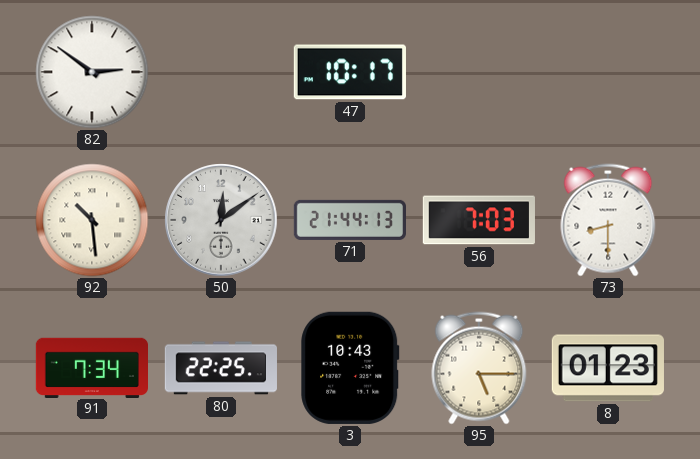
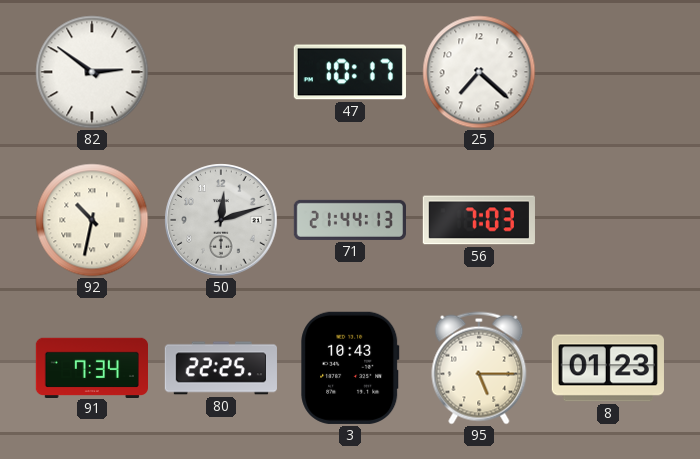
25: none -> 7:22
92: 10:29 -> 10:32
50: 12:09 -> 12:12
73: 8:30 -> none
